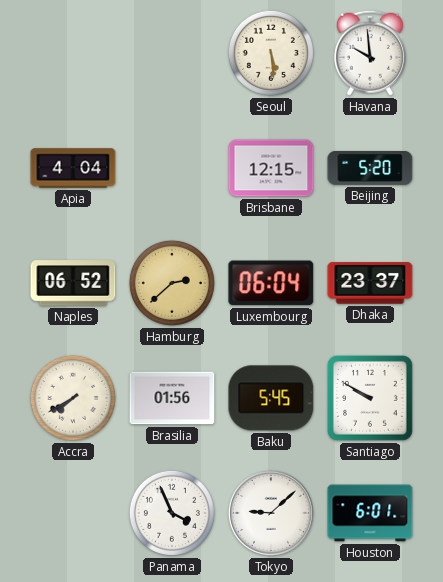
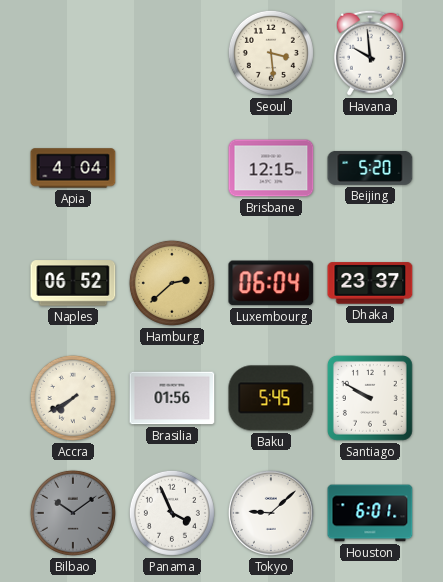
Seoul: 5:29 -> 3:29
Bilbao: none -> 10:09
